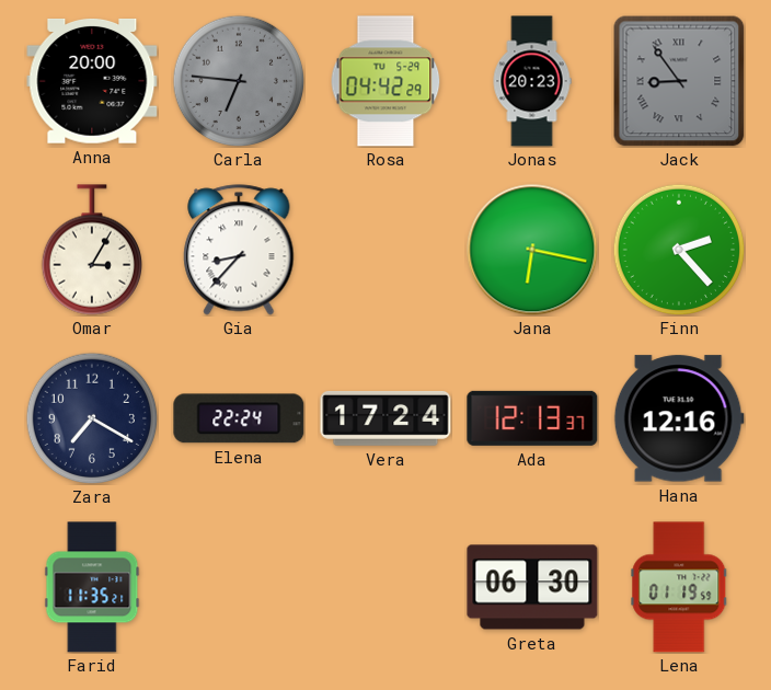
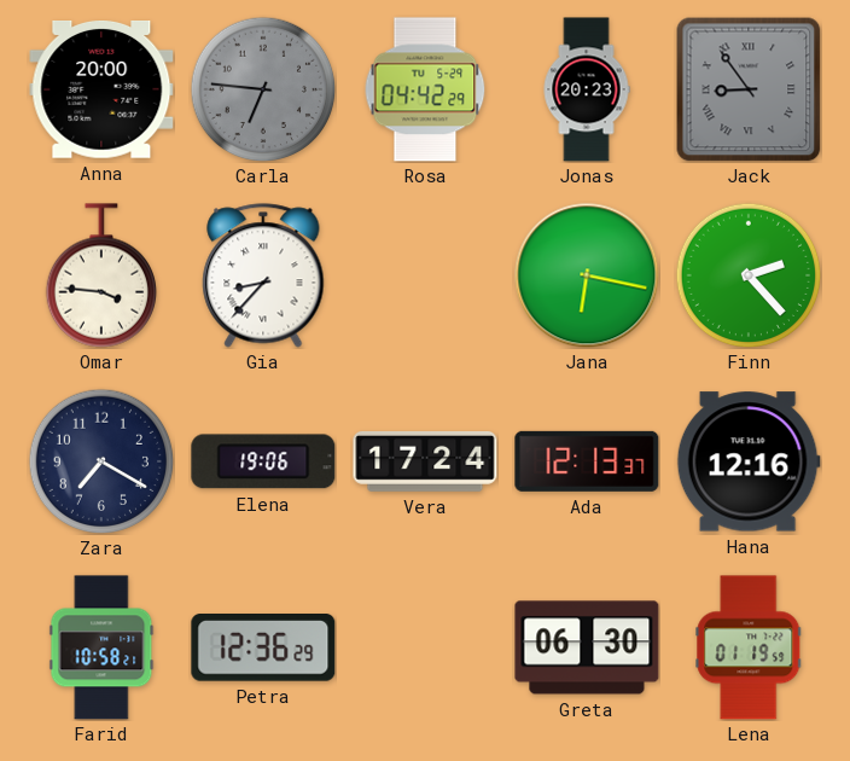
Omar: 3:05 -> 3:46
Elena: 22:24 -> 19:06
Farid: 11:35 -> 10:58
Petra: none -> 12:36
